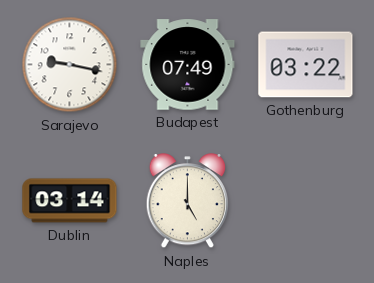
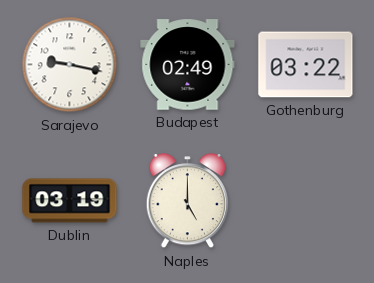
Budapest: 07:49 -> 02:49
Dublin: 03:14 -> 03:19
